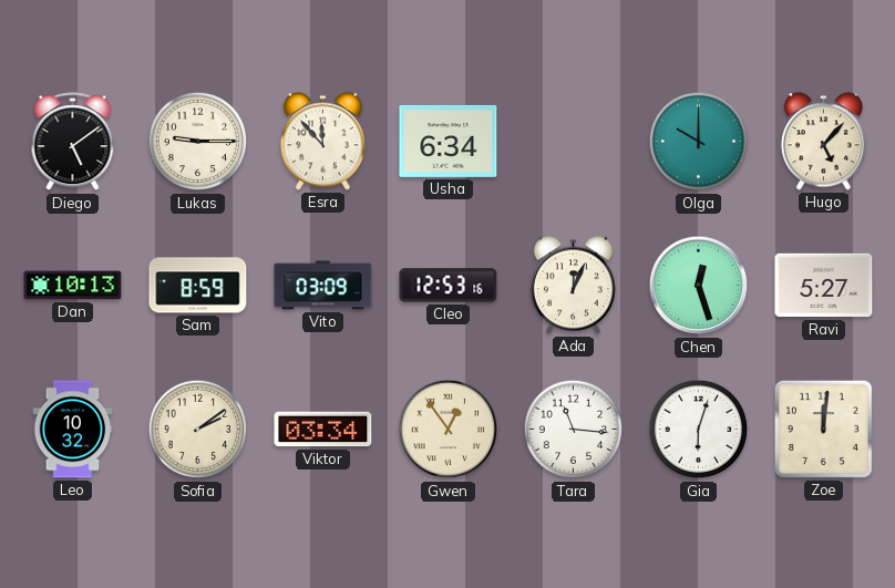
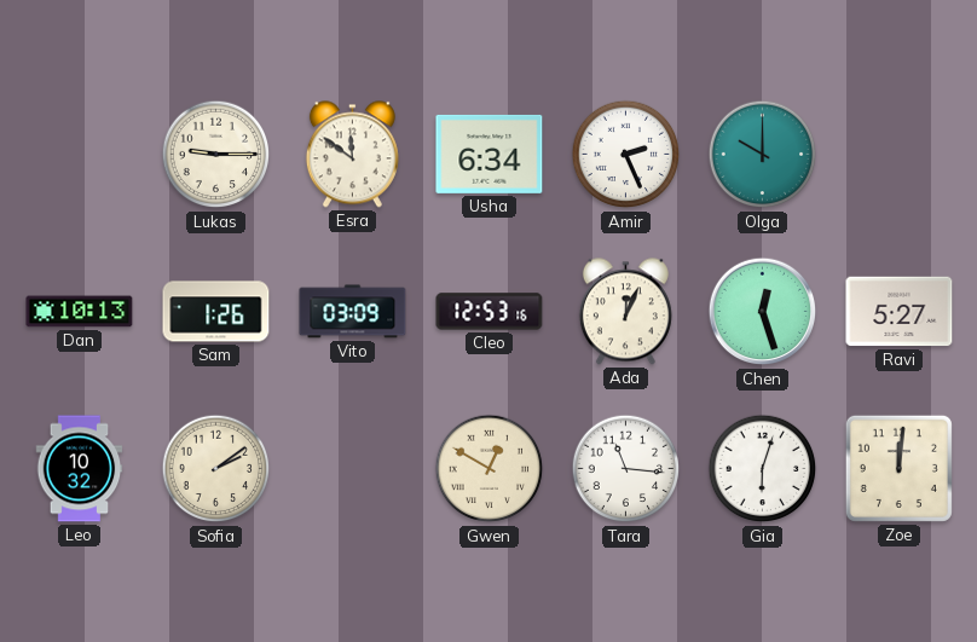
Diego: 5:09 -> none
Esra: 11:53 -> 11:51
Amir: none -> 2:26
Hugo: 5:07 -> none
Sam: 8:59 -> 1:26
Viktor: 03:34 -> none
Gwen: 12:54 -> 12:50
